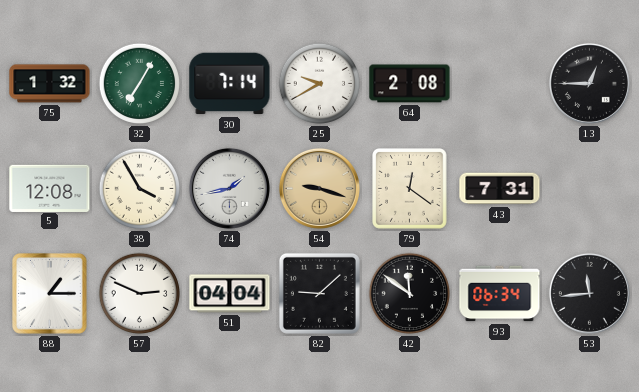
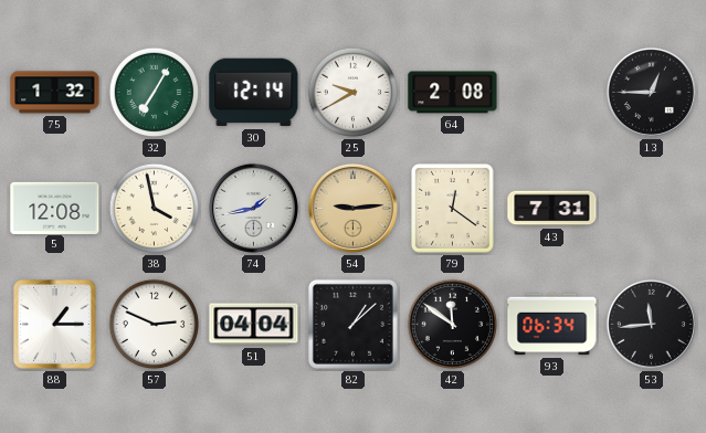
30: 7:14 -> 12:14
38: 3:55 -> 3:58
54: 9:18 -> 9:14
82: 9:08 -> 1:08
